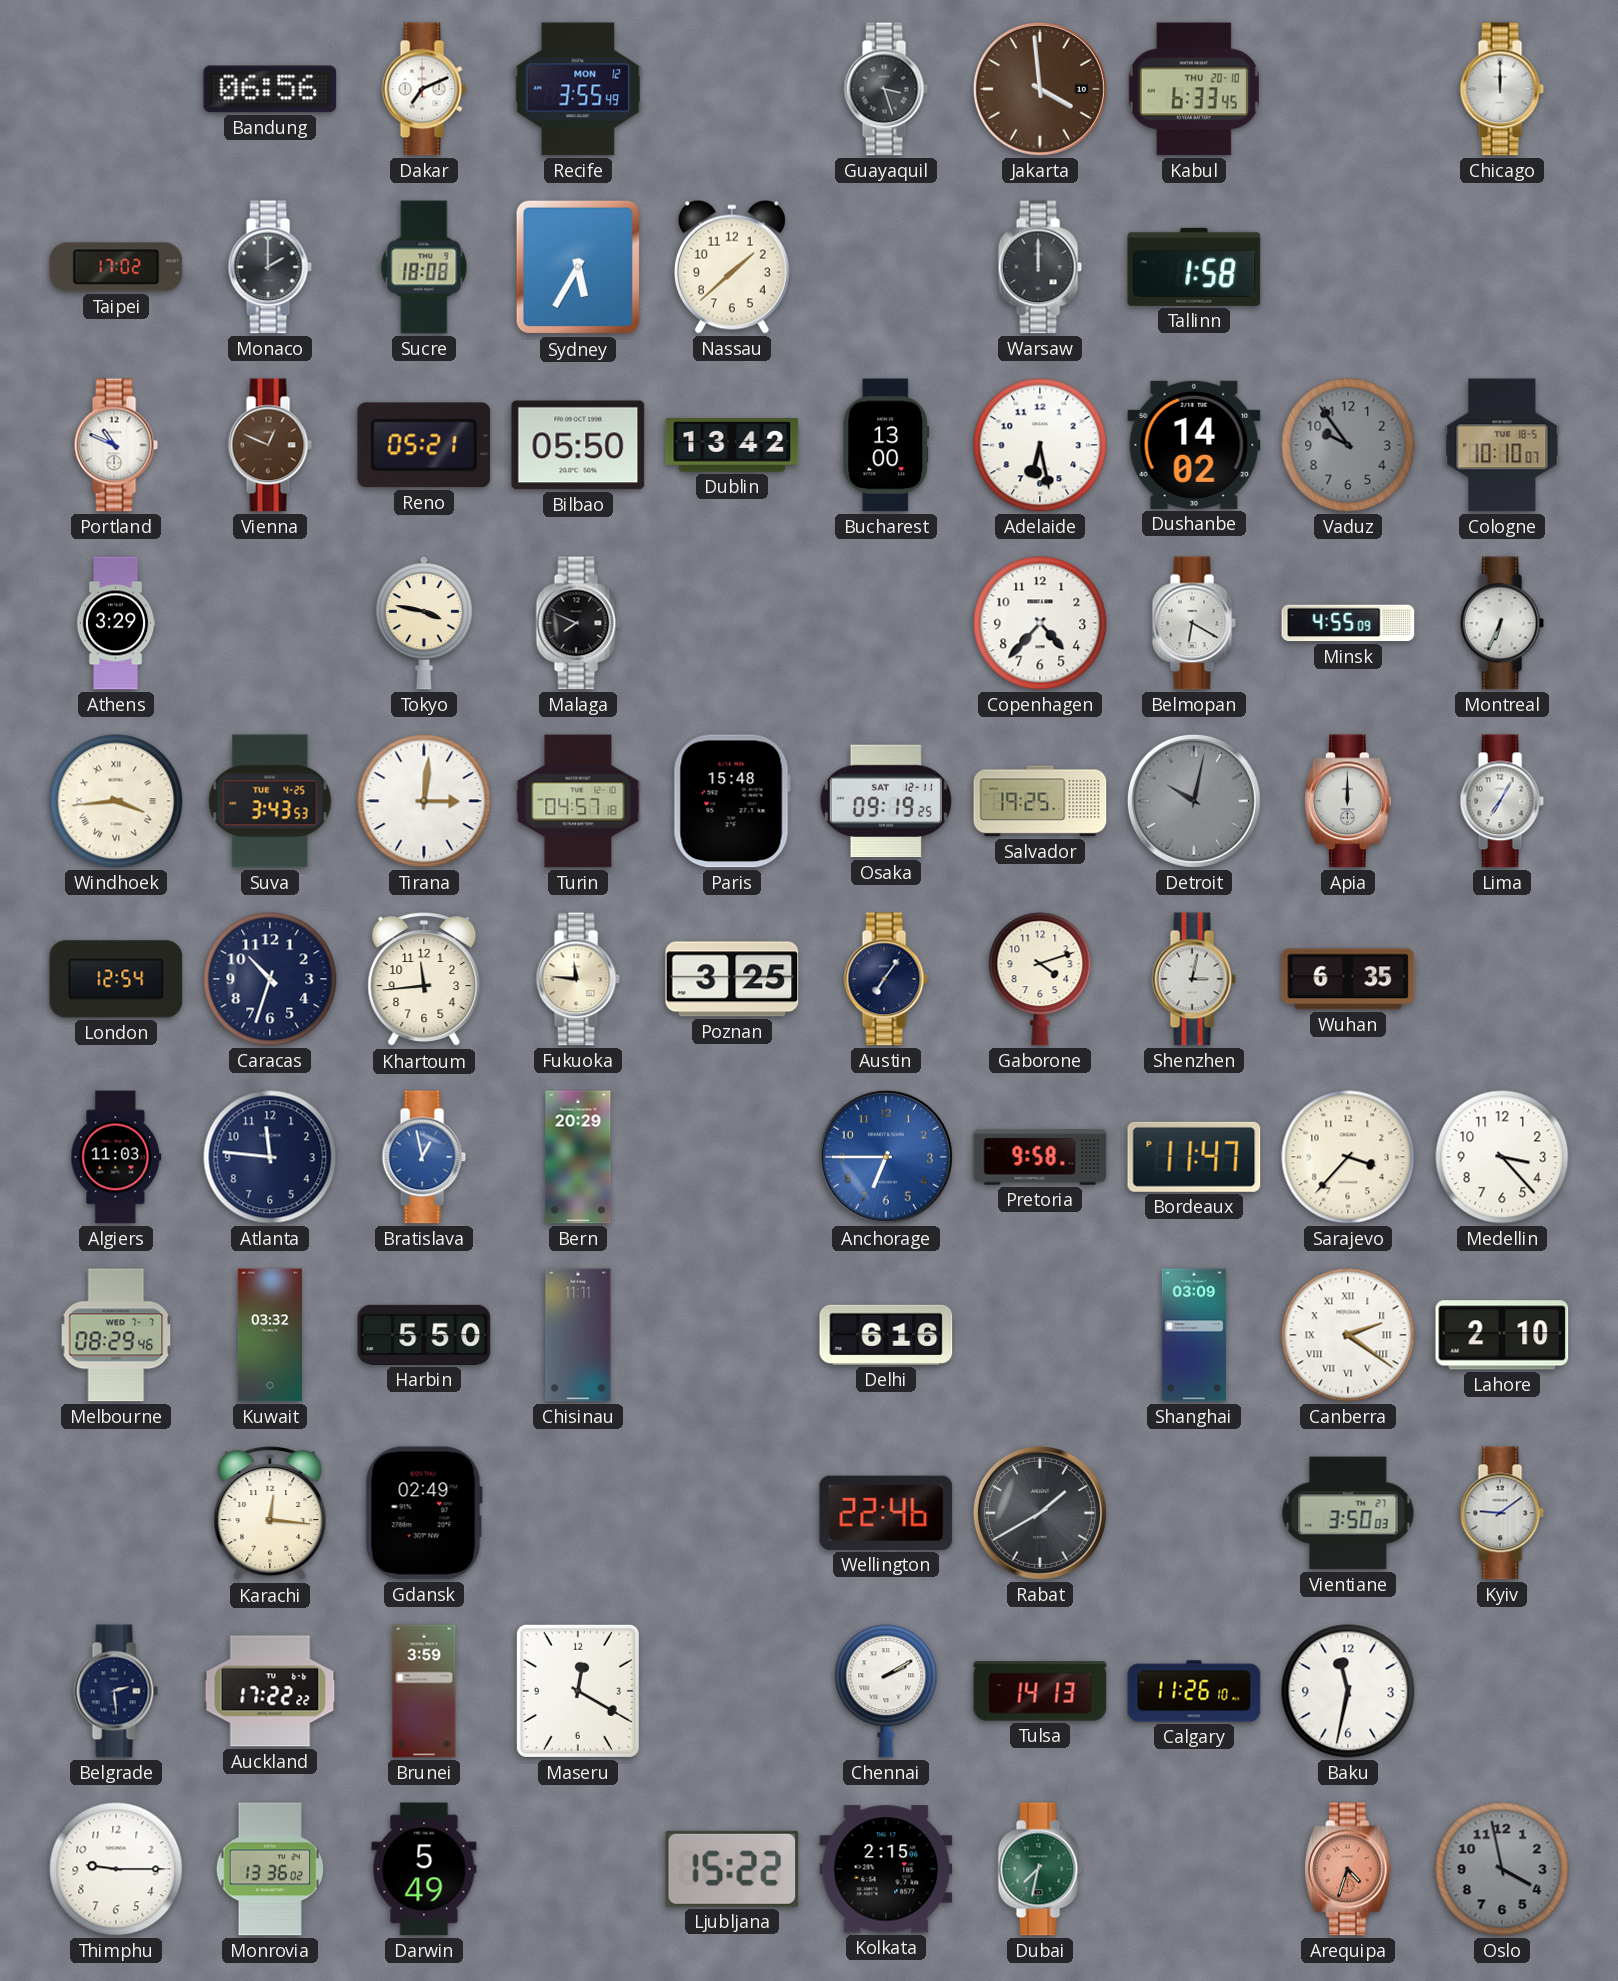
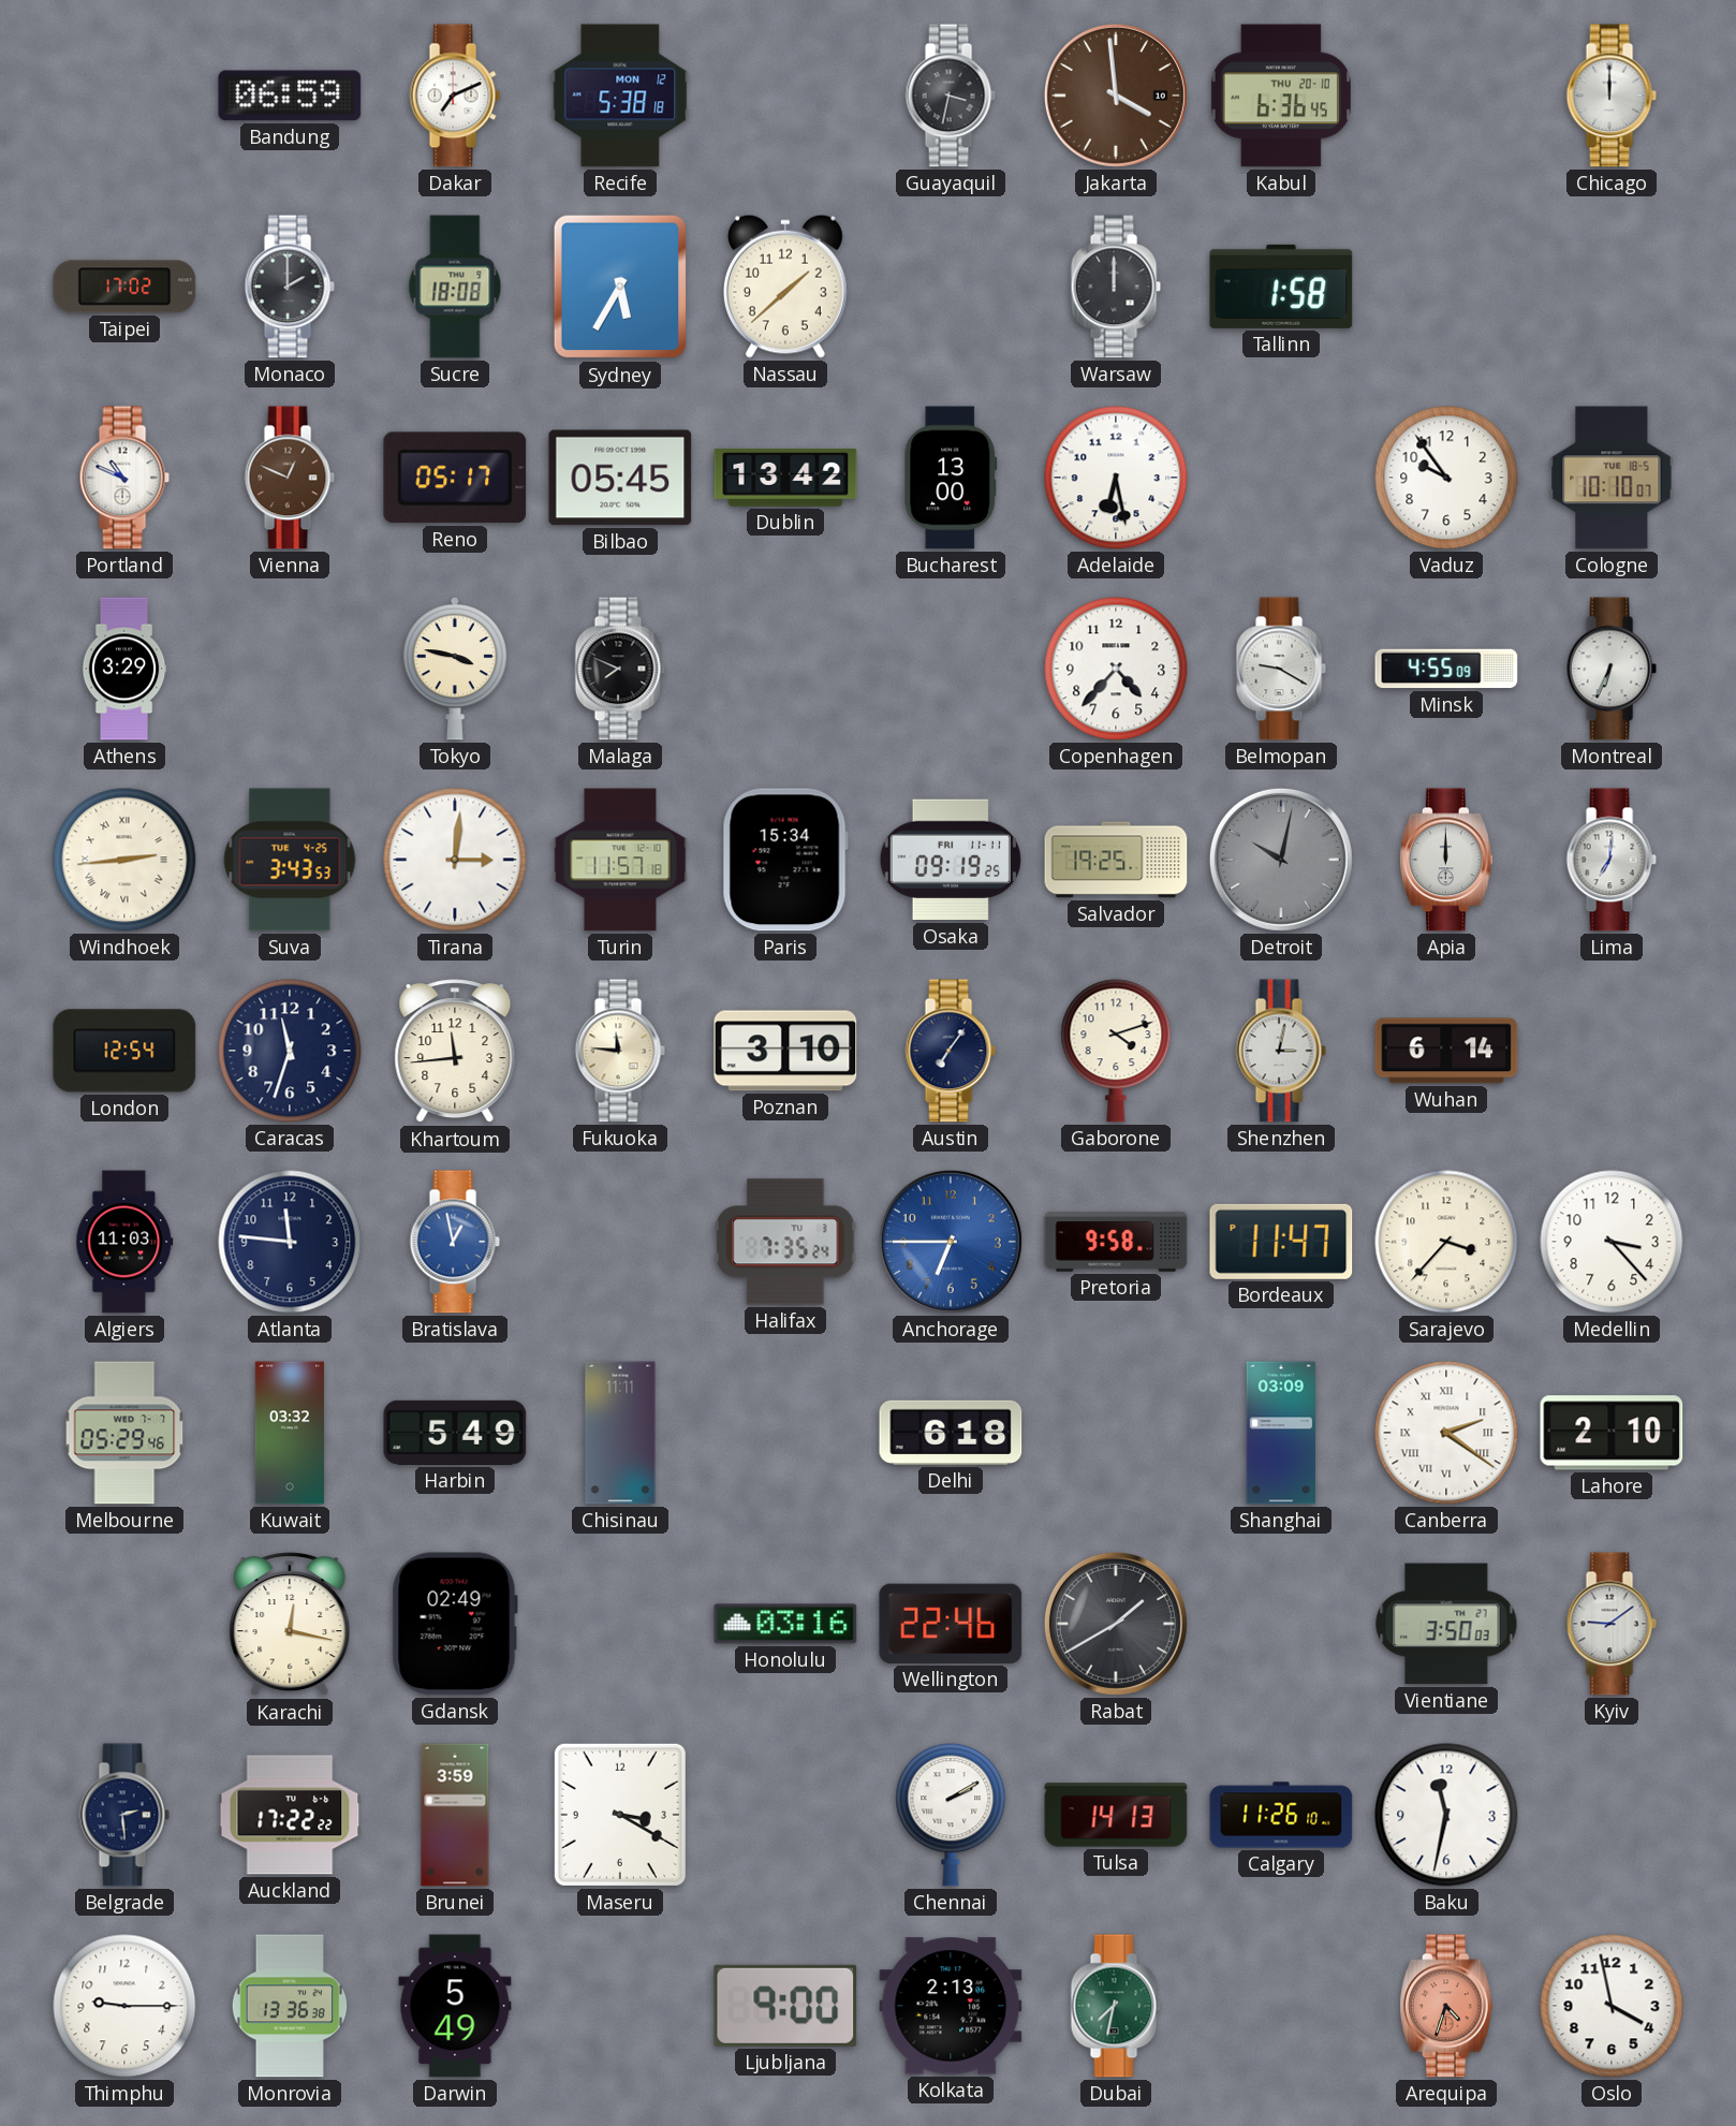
Bandung: 06:56 -> 06:59
Recife: 3:55 -> 5:38
Guayaquil: 3:27 -> 3:32
Kabul: 6:33 -> 6:36
Reno: 05:21 -> 05:17
Bilbao: 05:50 -> 05:45
Dushanbe: 14:02 -> none
Vaduz dial: grey -> white
Belmopan: 6:20 -> 9:20
Windhoek: 3:44 -> 2:44
Turin: 04:57 -> 11:57
Paris: 15:48 -> 15:34
Osaka date: SAT 12-11 -> FRI 11-11
Lima: 7:05 -> 7:01
Caracas: 10:33 -> 11:33
Poznan: 3:25 -> 3:10
Wuhan: 6:35 -> 6:14
Bern: 20:29 -> none
Halifax: none -> 7:35
Melbourne: 08:29 -> 05:29
Harbin: 5:50 -> 5:49
Delhi: 6:16 -> 6:18
Karachi: 12:16 -> 12:17
Honolulu: none -> 03:16
Maseru: 12:20 -> 3:20
Monrovia: 13:36:02 -> 13:36:38
Ljubljana: 15:22 -> 9:00
Kolkata: 2:15 -> 2:13
Oslo dial: grey -> white
